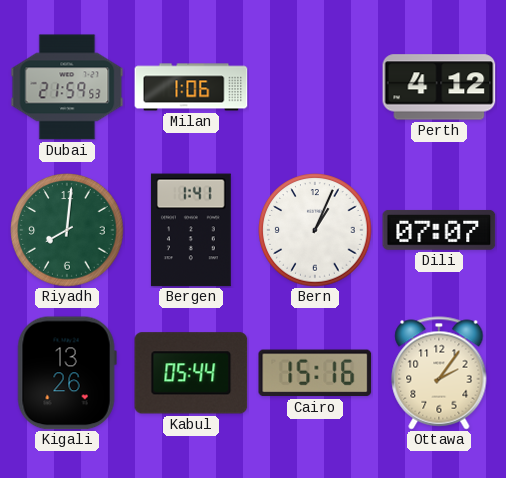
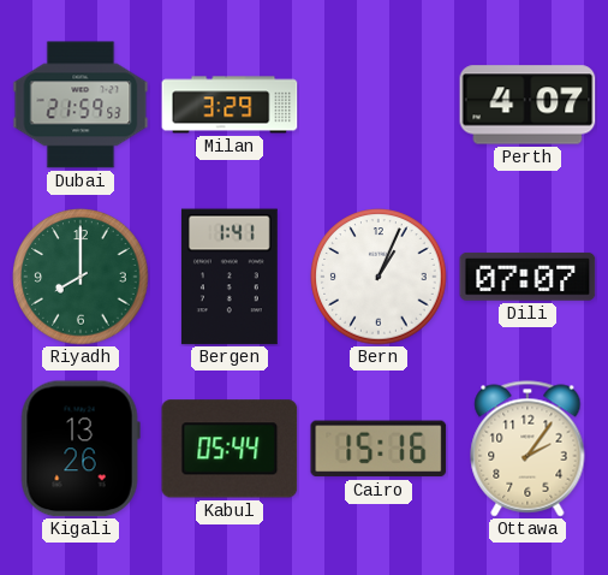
Milan: 1:06 -> 3:29
Perth: 4:12 -> 4:07
Riyadh: 8:01 -> 8:00
